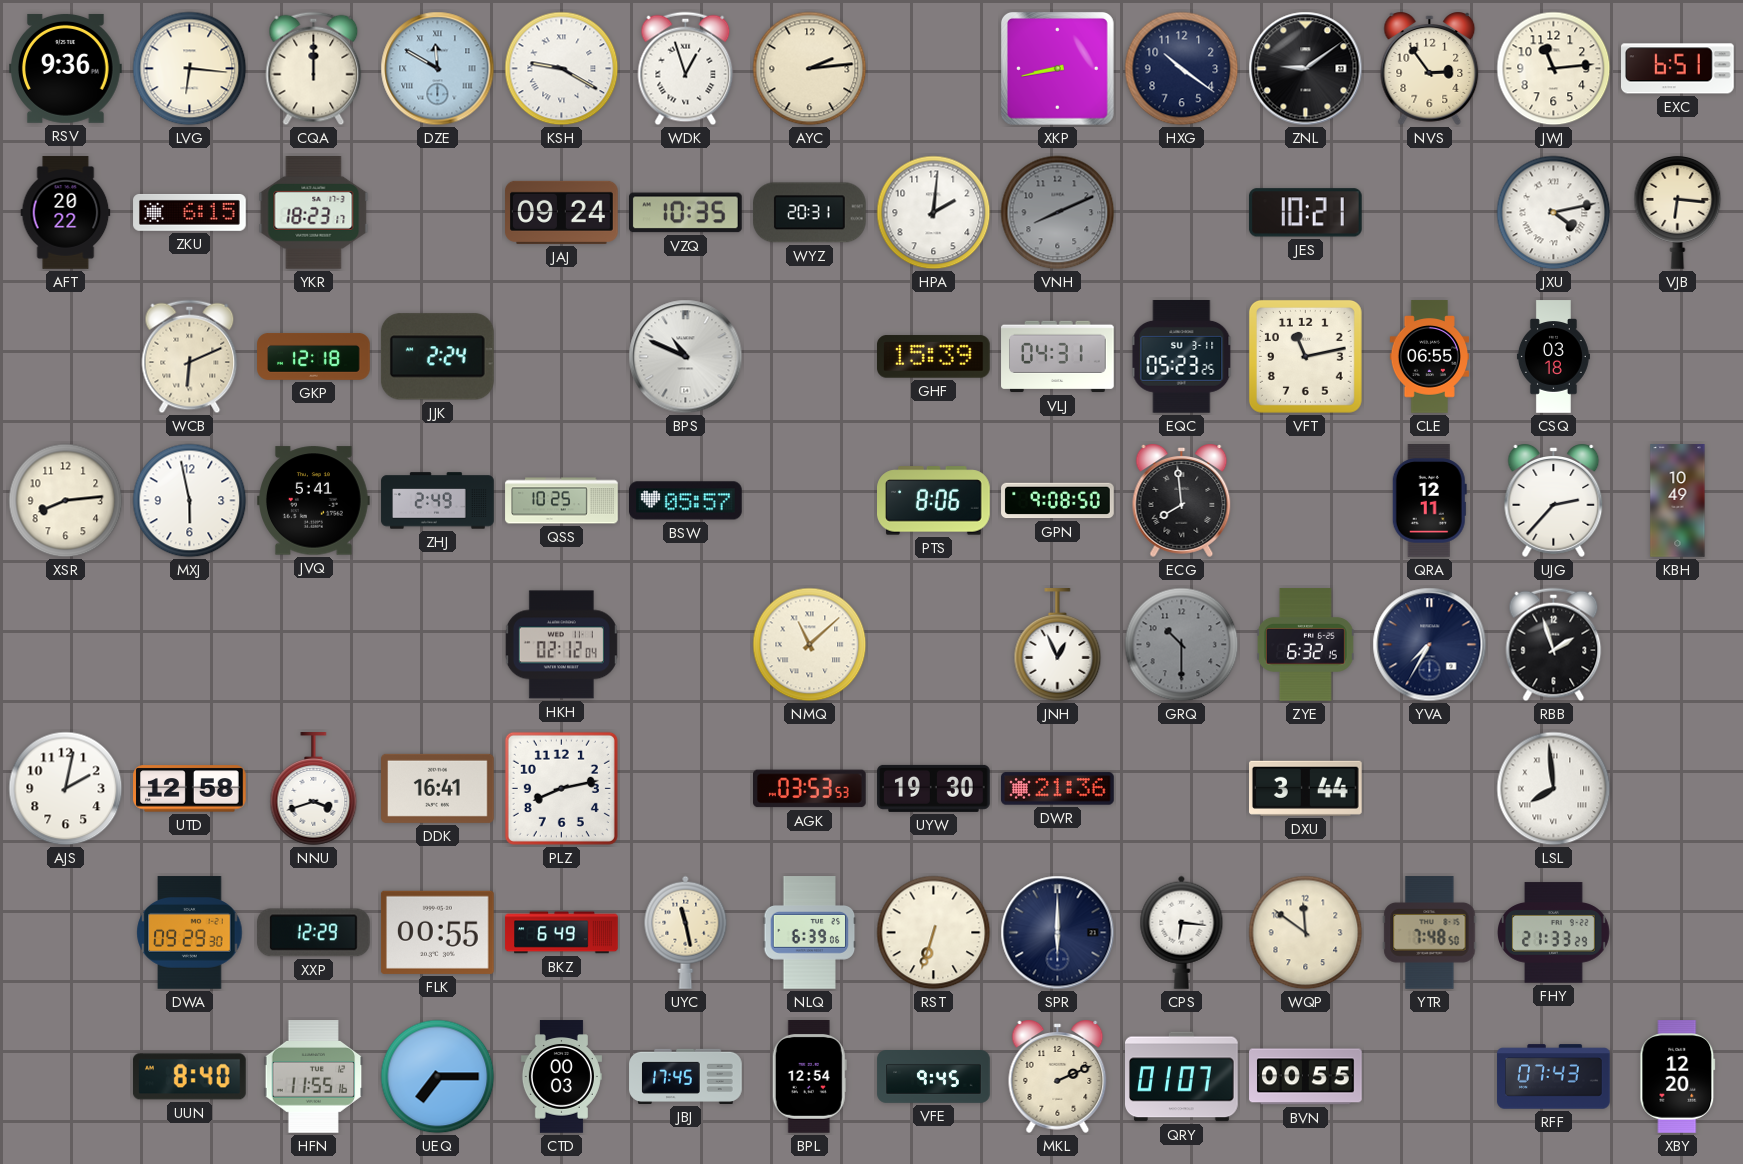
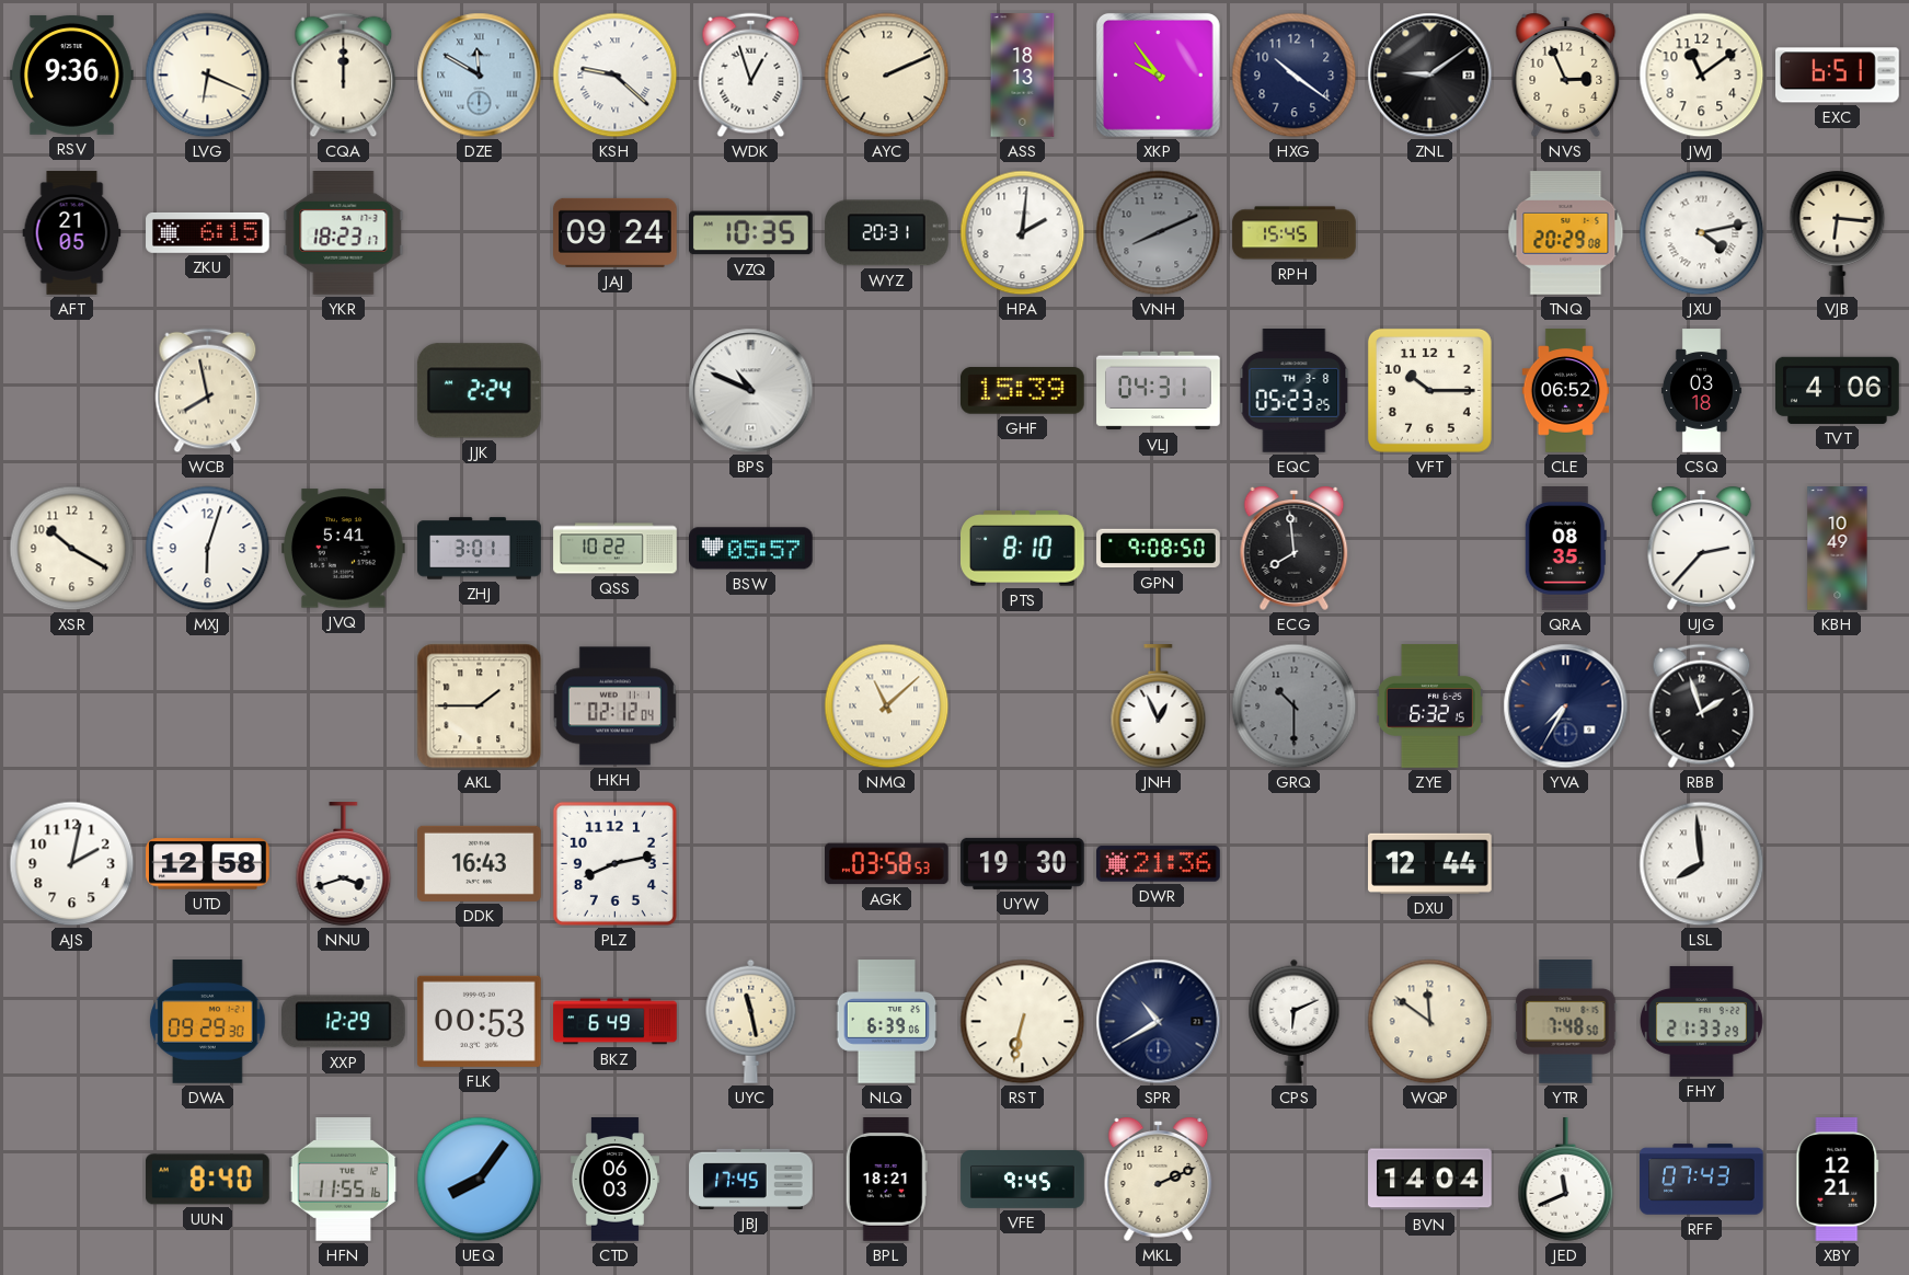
LVG: 6:16 -> 6:19
KSH: 9:20 -> 9:22
AYC: 2:14 -> 2:11
ASS: none -> 18:13
XKP: 8:43 -> 9:54
NVS: 2:54 -> 2:56
JWJ: 11:14 -> 11:09
AFT: 20:22 -> 21:05
RPH: none -> 15:45
JES: 10:21 -> none
TNQ: none -> 20:29
WCB: 6:11 -> 7:58
GKP: 12:18 -> none
EQC date: SU 3-11 -> TH 3-8
VFT: 11:13 -> 10:15
CLE: 06:55 -> 06:52
TVT: none -> 4:06
XSR: 8:14 -> 10:20
MXJ: 5:58 -> 6:03
ZHJ: 2:49 -> 3:01
QSS: 10:25 -> 10:22
PTS: 8:06 -> 8:10
QRA: 12:11 -> 08:35
AKL: none -> 1:45
DDK: 16:41 -> 16:43
AGK: 03:53 -> 03:58
DXU: 3:44 -> 12:44
FLK: 00:55 -> 00:53
RST: 6:33 -> 6:32
SPR: 6:00 -> 10:40
CPS: 6:16 -> 6:11
UEQ: 7:15 -> 8:06
CTD: 00:03 -> 06:03
BPL: 12:54 -> 18:21
QRY: 01:07 -> none
BVN: 00:55 -> 14:04
JED: none -> 11:41
XBY: 12:20 -> 12:21
